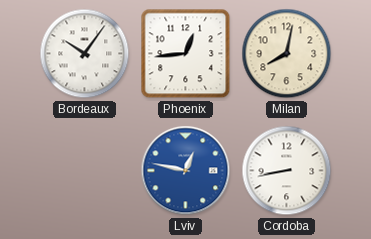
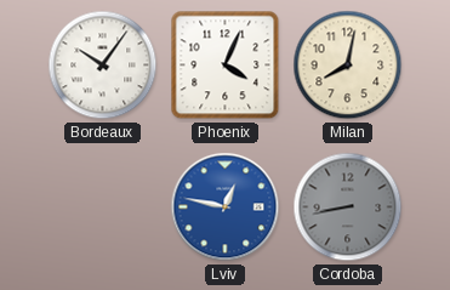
Phoenix: 12:44 -> 4:04
Cordoba dial: white -> grey
